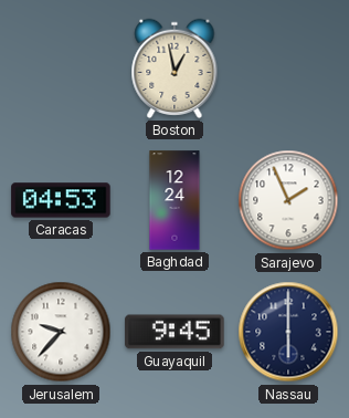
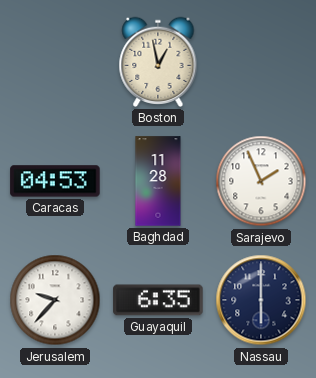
Baghdad: 12:24 -> 11:28
Guayaquil: 9:45 -> 6:35
